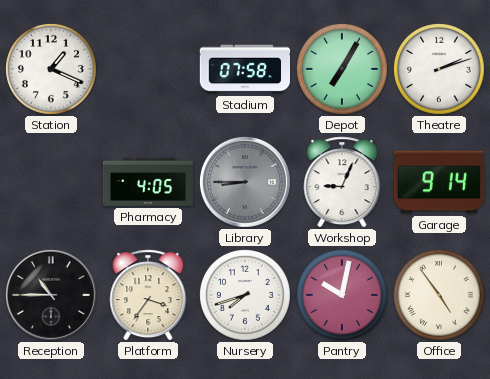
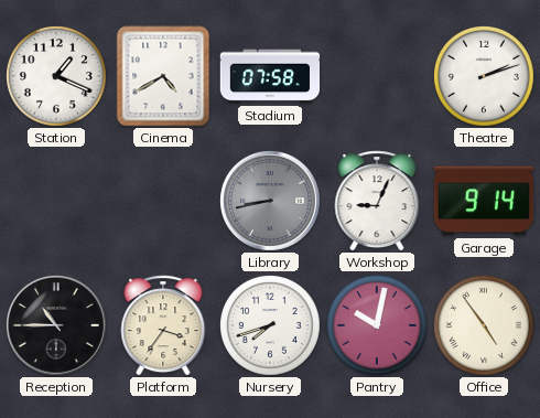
Cinema: none -> 4:40
Depot: 7:05 -> none
Pharmacy: 4:05 -> none
Library: 8:45 -> 8:43
